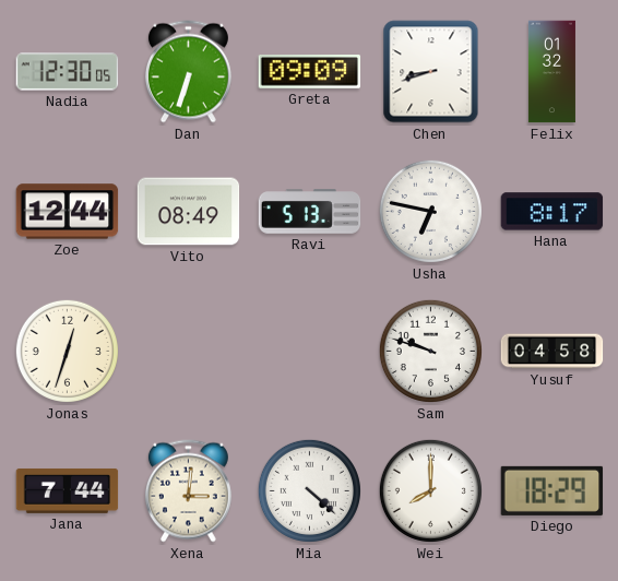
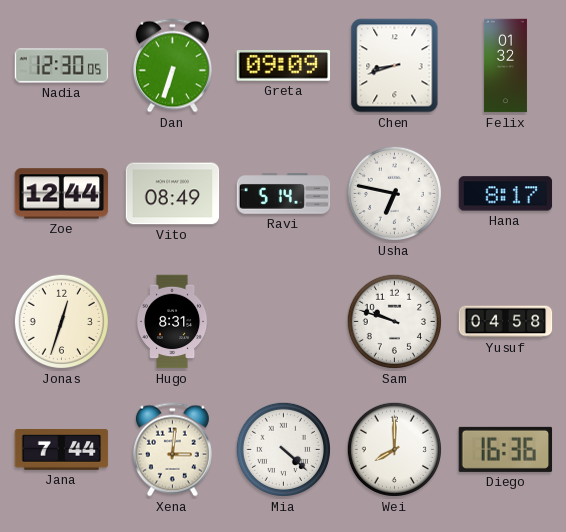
Ravi: 5:13 -> 5:14
Hugo: none -> 8:31
Diego: 18:29 -> 16:36
